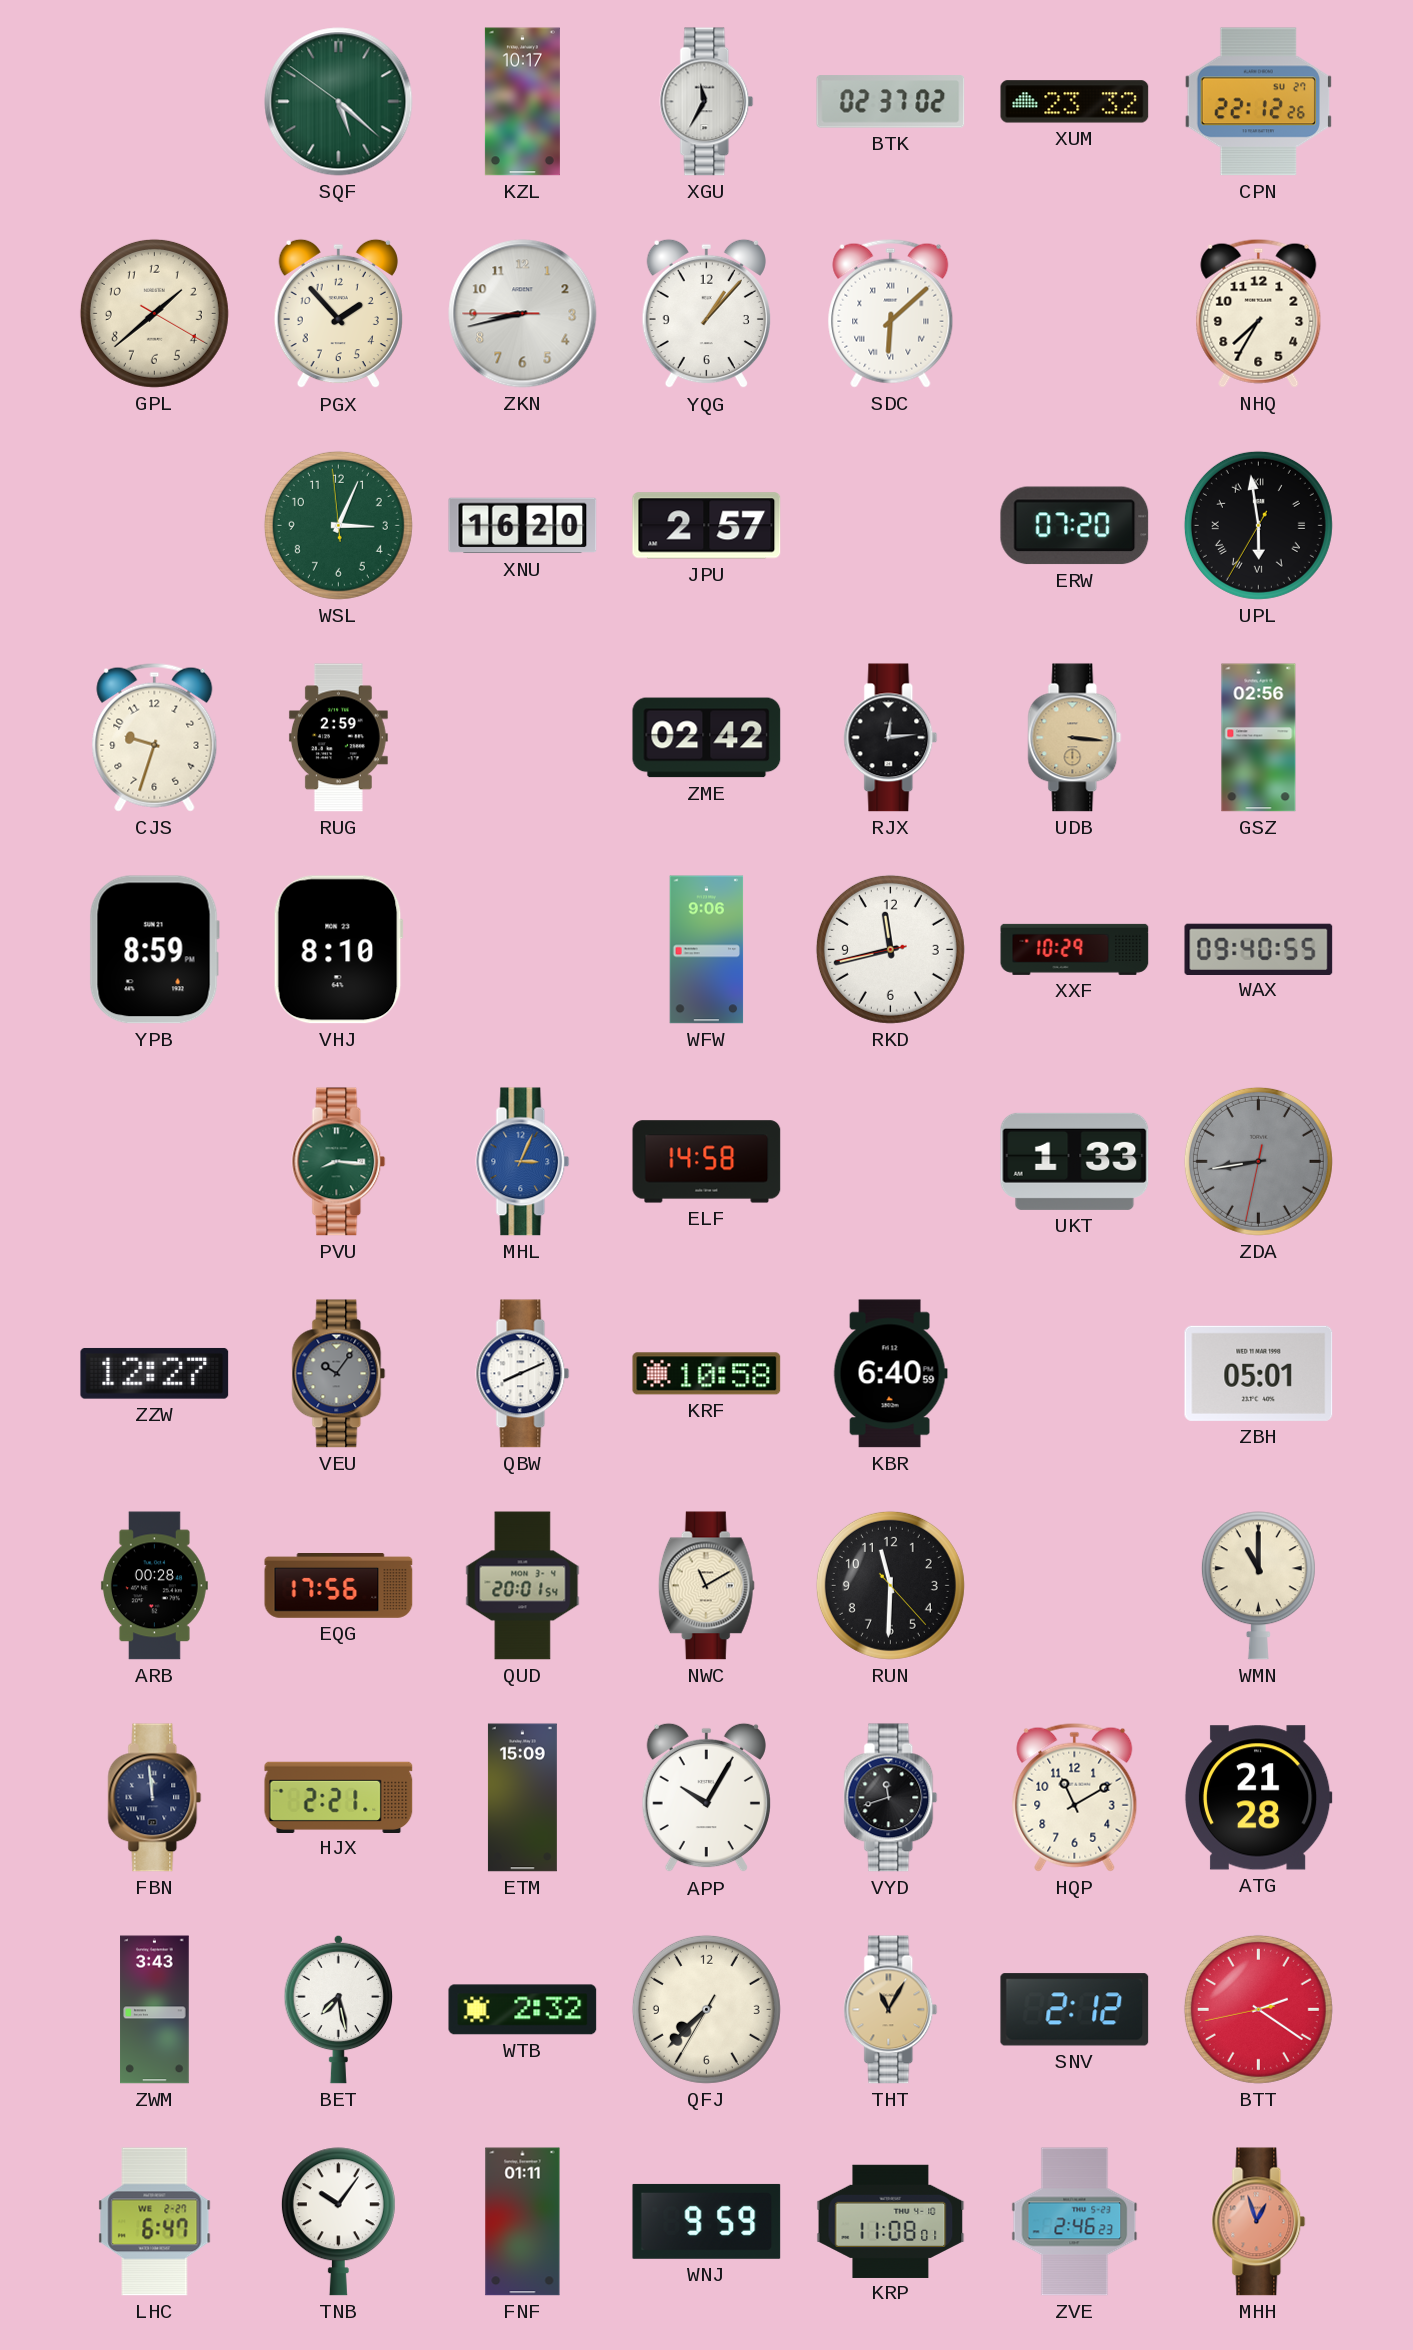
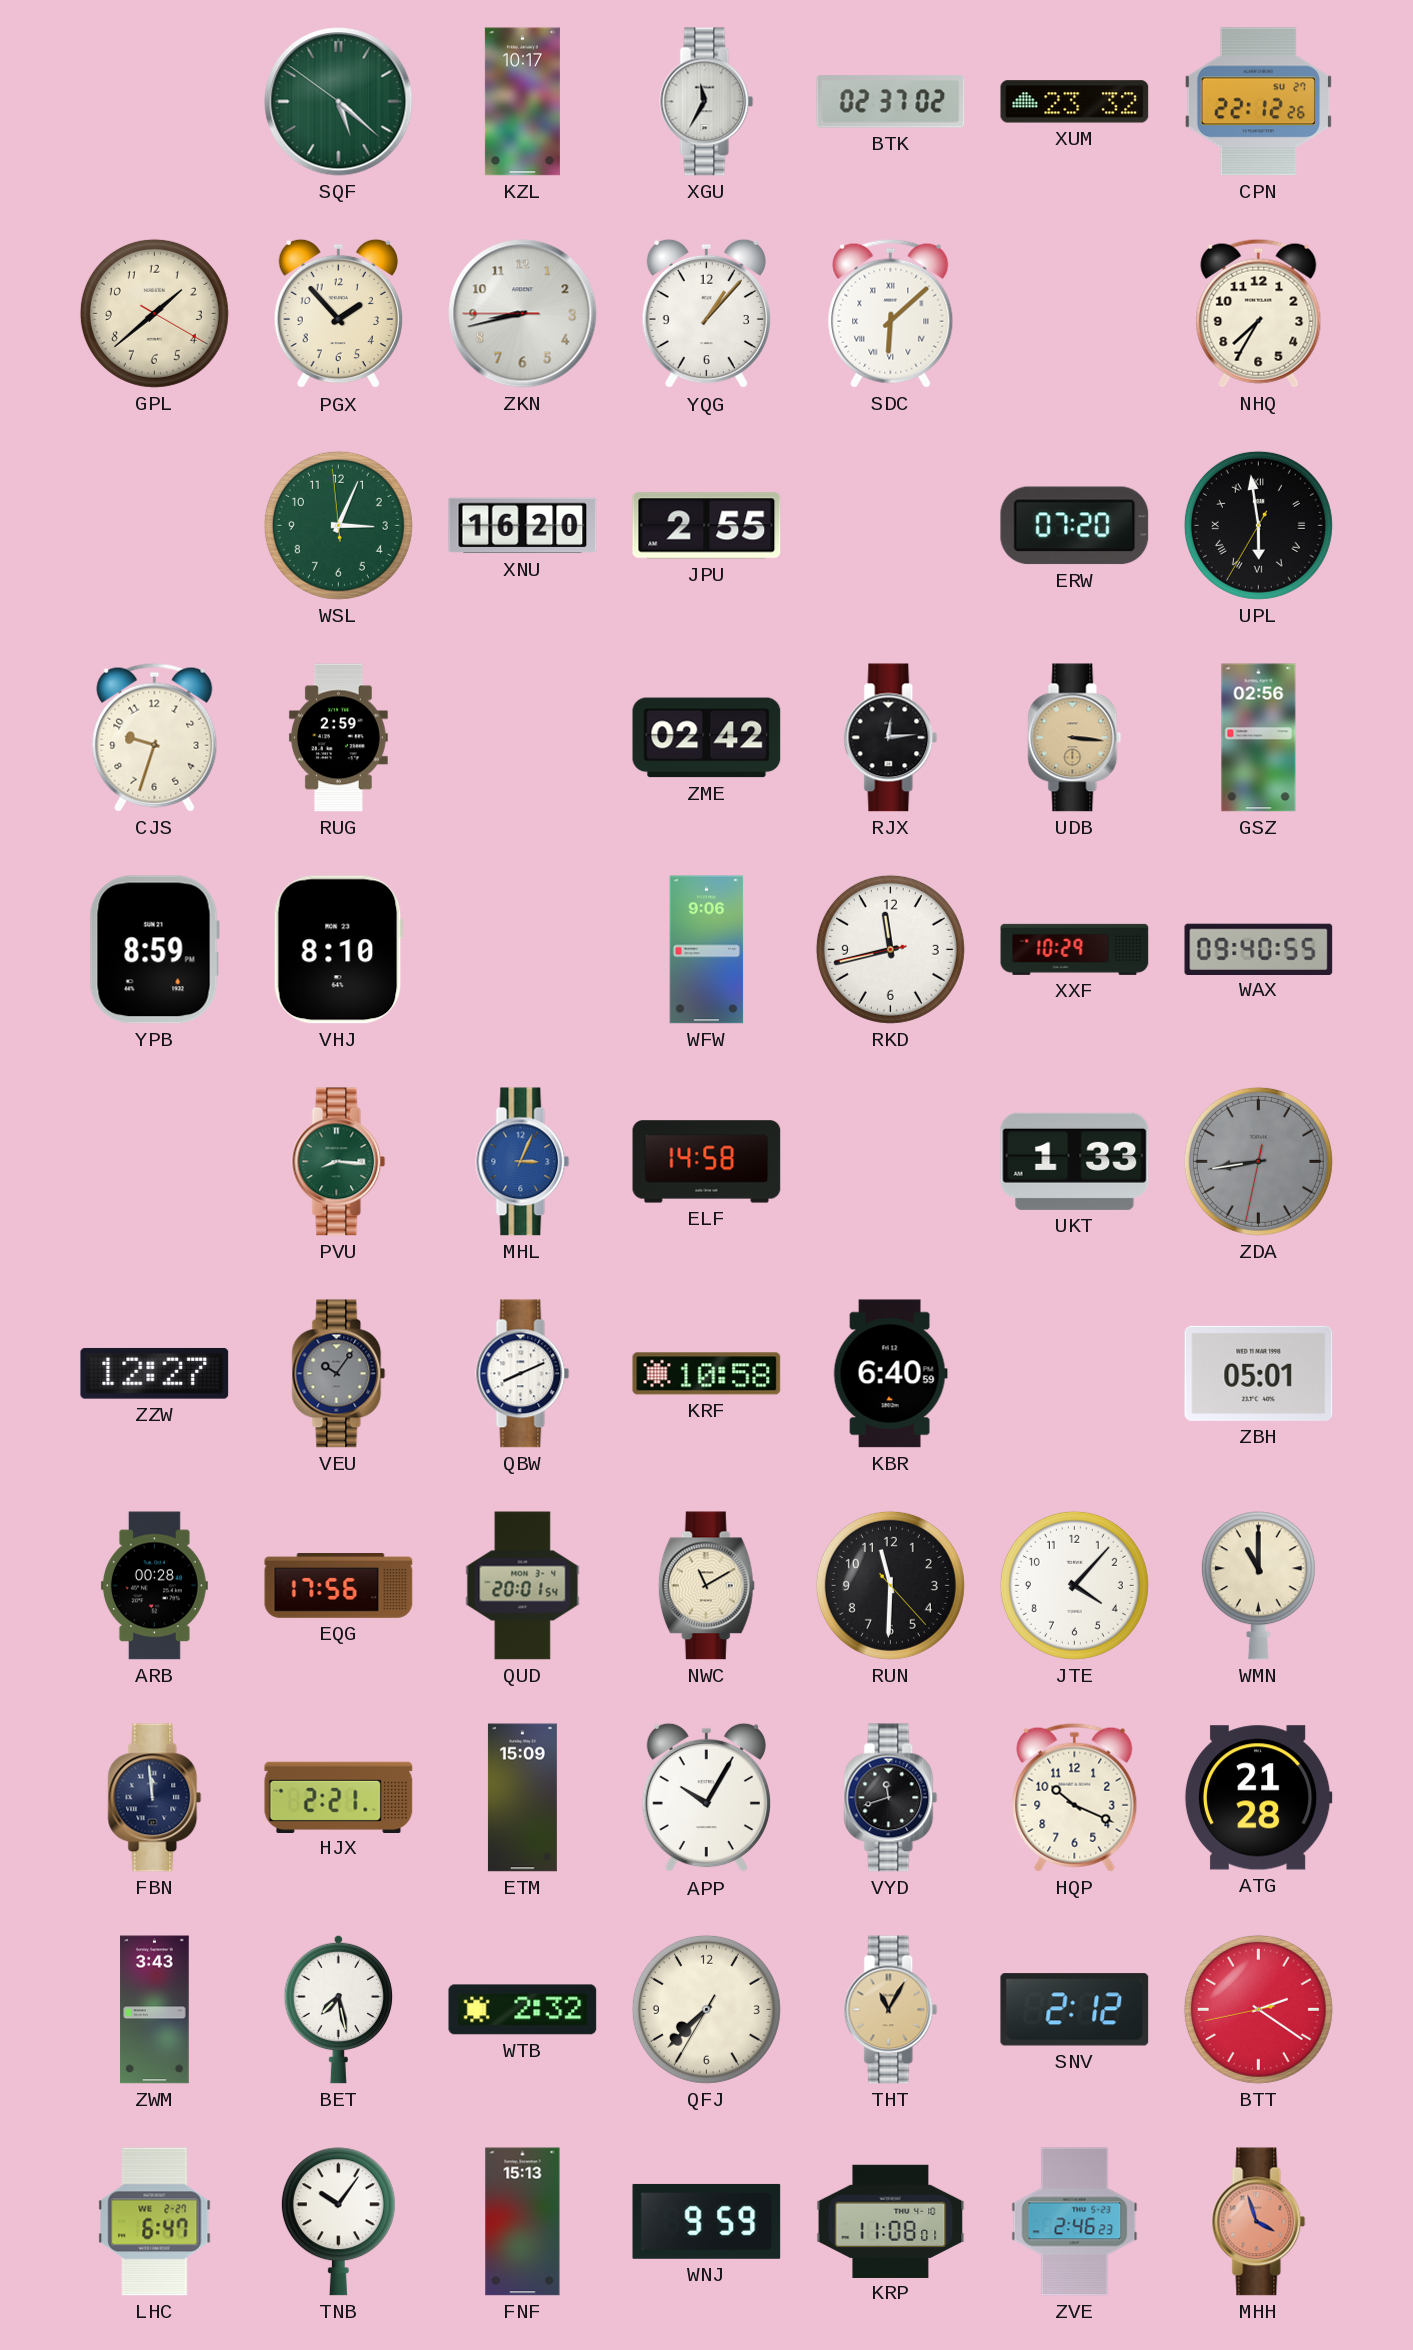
JPU: 2:57 -> 2:55
JTE: none -> 4:07
HQP: 11:10 -> 10:19
FNF: 01:11 -> 15:13
MHH: 12:57 -> 3:57
